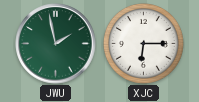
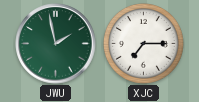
XJC: 6:15 -> 7:15
